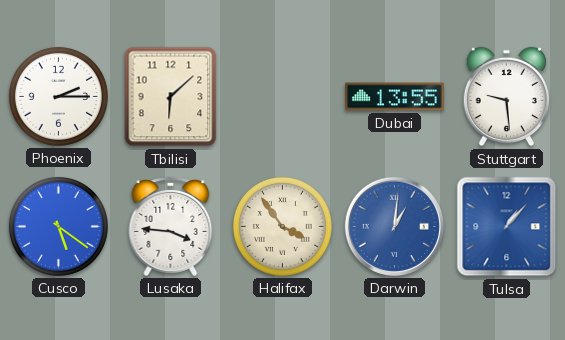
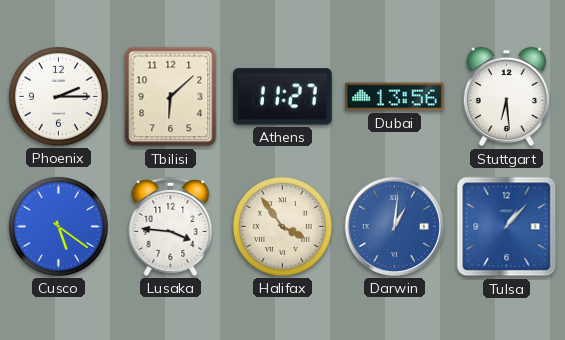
Athens: none -> 11:27
Dubai: 13:55 -> 13:56
Stuttgart: 9:29 -> 6:29
